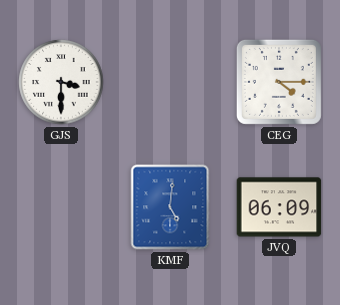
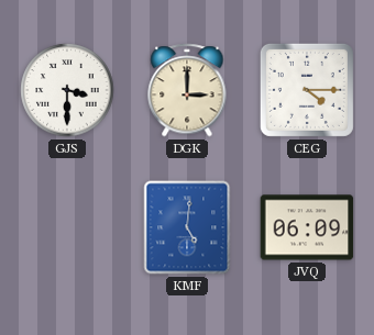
DGK: none -> 3:00
